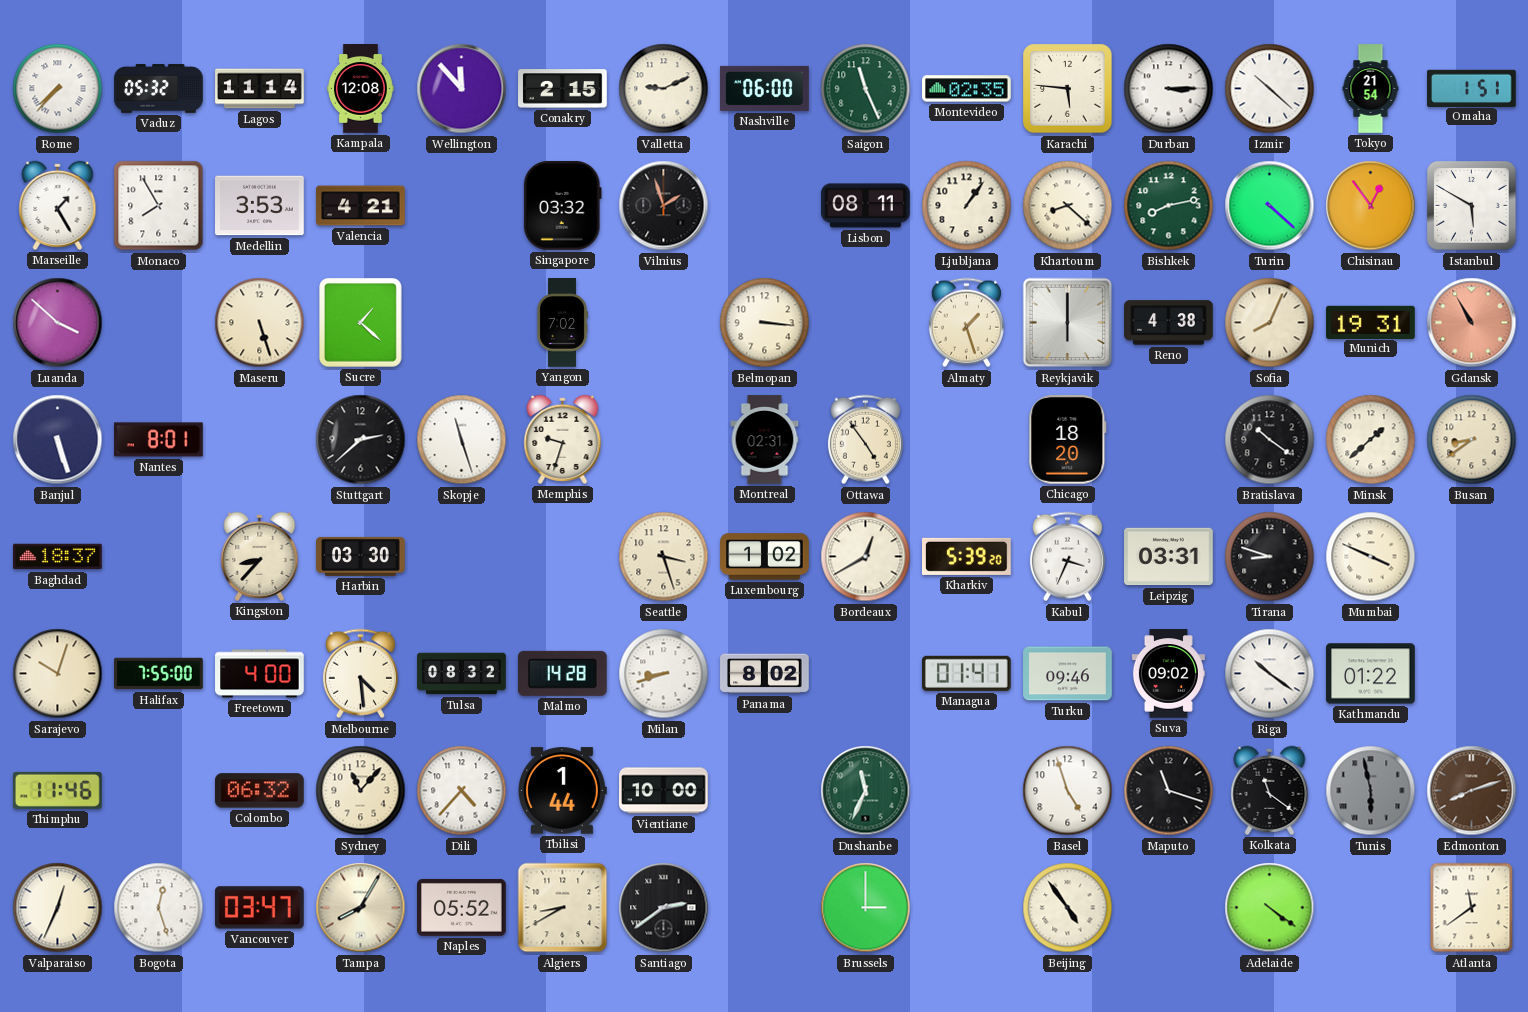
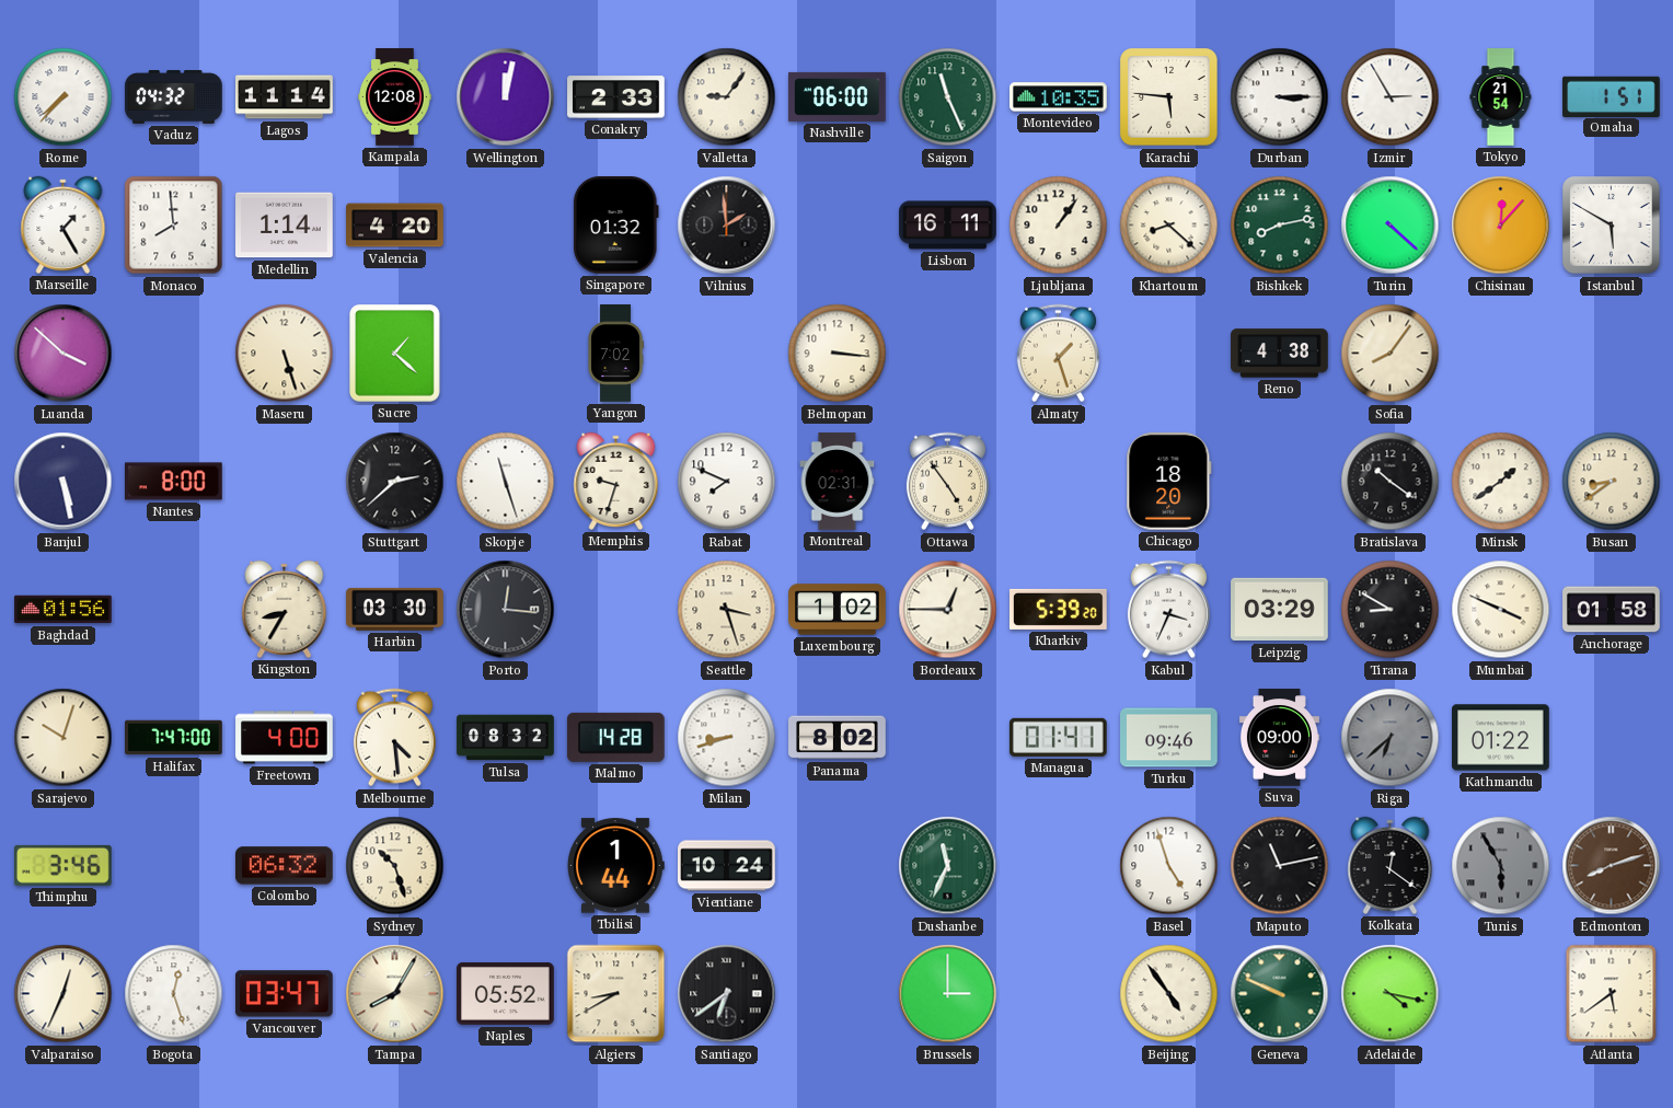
Vaduz: 05:32 -> 04:32
Wellington: 11:53 -> 12:02
Conakry: 2:15 -> 2:33
Valletta: 9:11 -> 9:06
Montevideo: 02:35 -> 10:35
Izmir: 10:22 -> 2:55
Monaco: 7:55 -> 7:59
Medellin: 3:53 -> 1:14
Valencia: 4:21 -> 4:20
Singapore: 03:32 -> 01:32
Vilnius: 1:57 -> 1:59
Lisbon: 08:11 -> 16:11
Chisinau: 12:54 -> 12:07
Reykjavik: 6:00 -> none
Sofia: 8:04 -> 8:06
Munich: 19:31 -> none
Gdansk: 10:55 -> none
Banjul: 5:27 -> 5:28
Nantes: 8:01 -> 8:00
Rabat: none -> 7:49
Minsk: 1:38 -> 1:39
Baghdad: 18:37 -> 01:56
Kingston: 8:37 -> 8:35
Porto: none -> 12:16
Bordeaux: 12:40 -> 12:45
Leipzig: 03:31 -> 03:29
Tirana: 8:48 -> 8:50
Anchorage: none -> 01:58
Halifax: 7:55 -> 7:47
Suva: 09:02 -> 09:00
Riga: 10:21 -> 6:38
Riga dial: white -> grey
Thimphu: 11:46 -> 3:46
Sydney: 11:07 -> 10:27
Dili: 4:37 -> none
Vientiane: 10:00 -> 10:24
Maputo: 11:18 -> 11:13
Kolkata: 11:21 -> 12:21
Tunis: 5:58 -> 5:55
Santiago: 2:39 -> 6:39
Geneva: none -> 9:49
Adelaide: 4:21 -> 4:17
Atlanta: 11:39 -> 5:39
